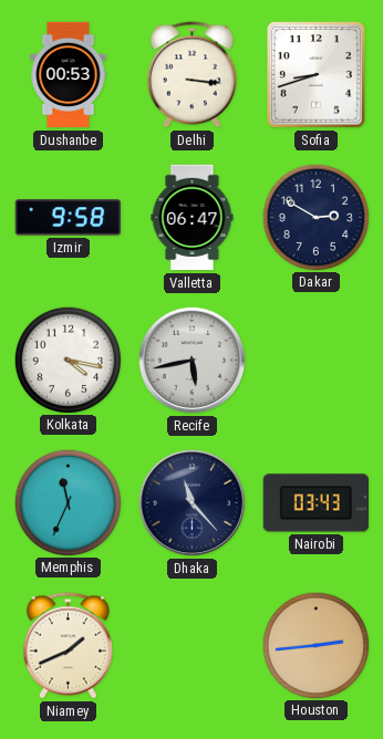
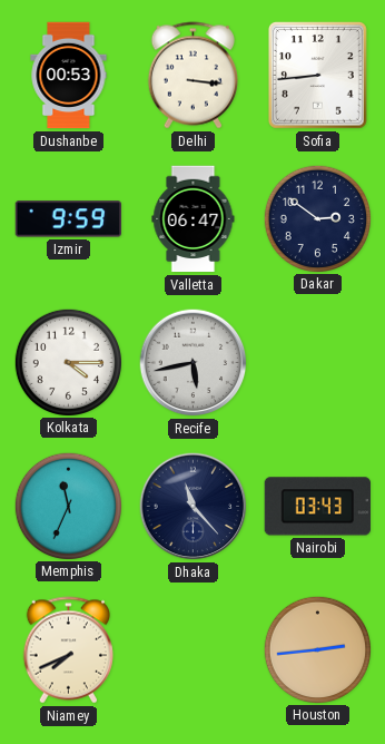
Sofia: 8:42 -> 8:44
Izmir: 9:58 -> 9:59
Dakar: 2:50 -> 2:51
Kolkata: 4:17 -> 4:15
Niamey: 1:41 -> 7:41
